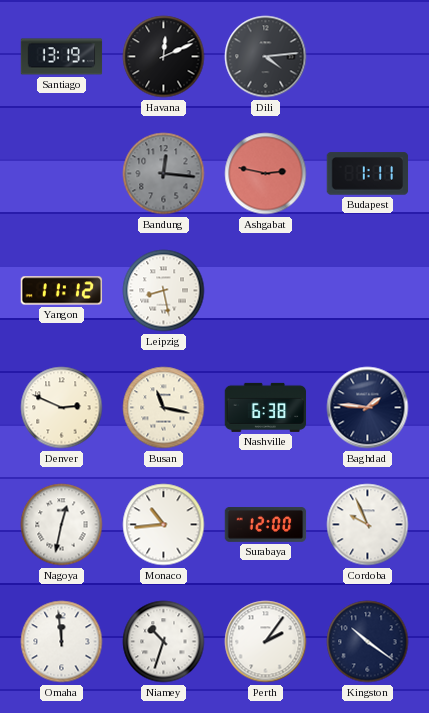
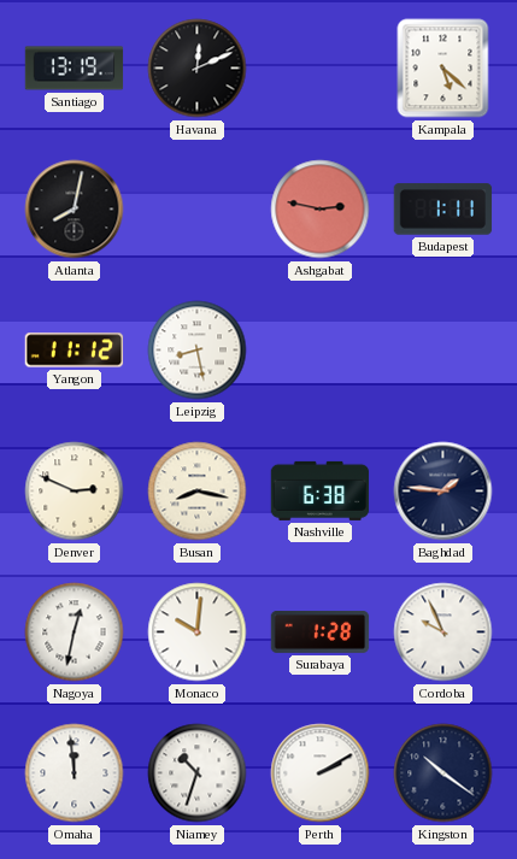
Dili: 4:14 -> none
Kampala: none -> 5:22
Atlanta: none -> 8:02
Bandung: 12:16 -> none
Busan: 11:17 -> 8:17
Monaco: 10:44 -> 10:01
Surabaya: 12:00 -> 1:28
Perth: 2:06 -> 2:10
